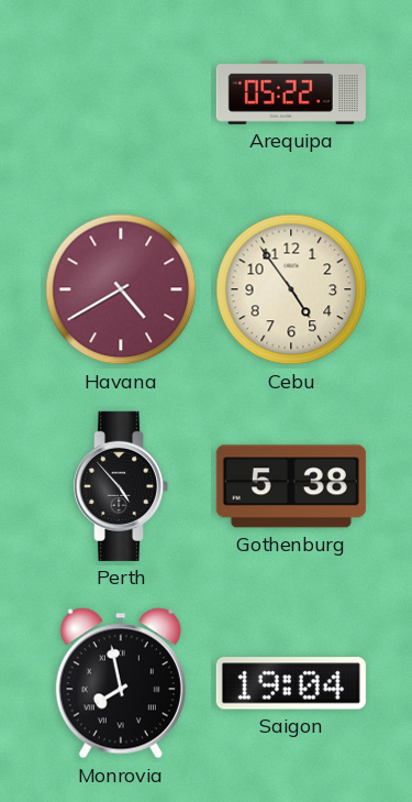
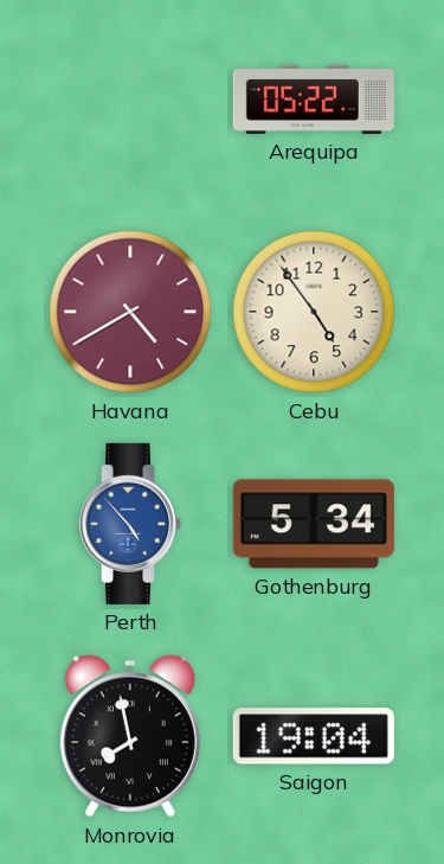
Perth dial: black -> blue
Gothenburg: 5:38 -> 5:34
